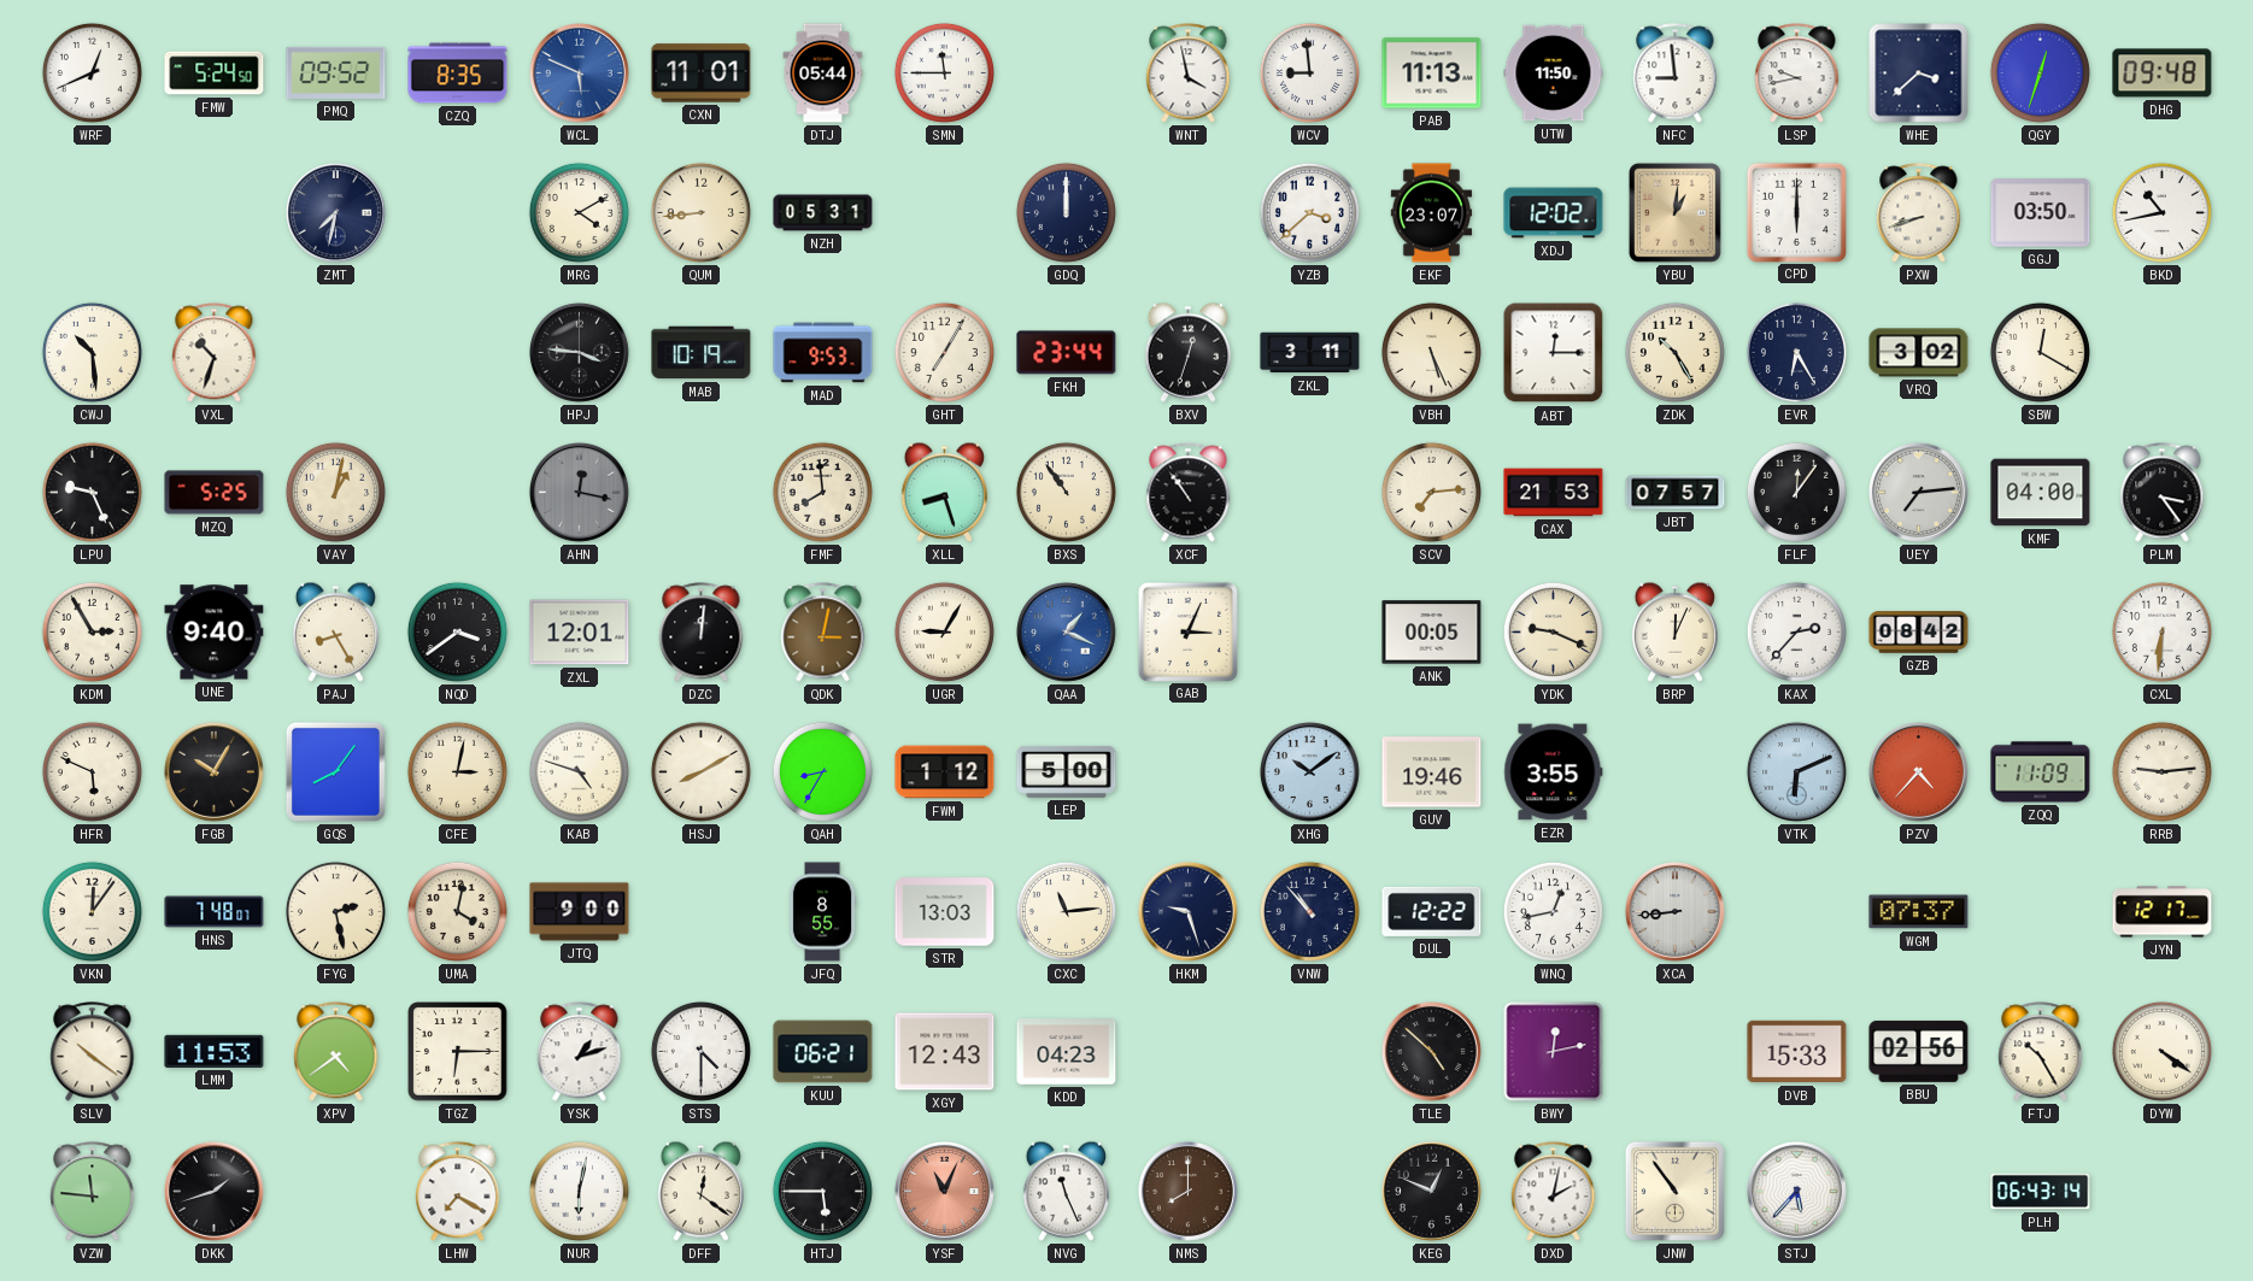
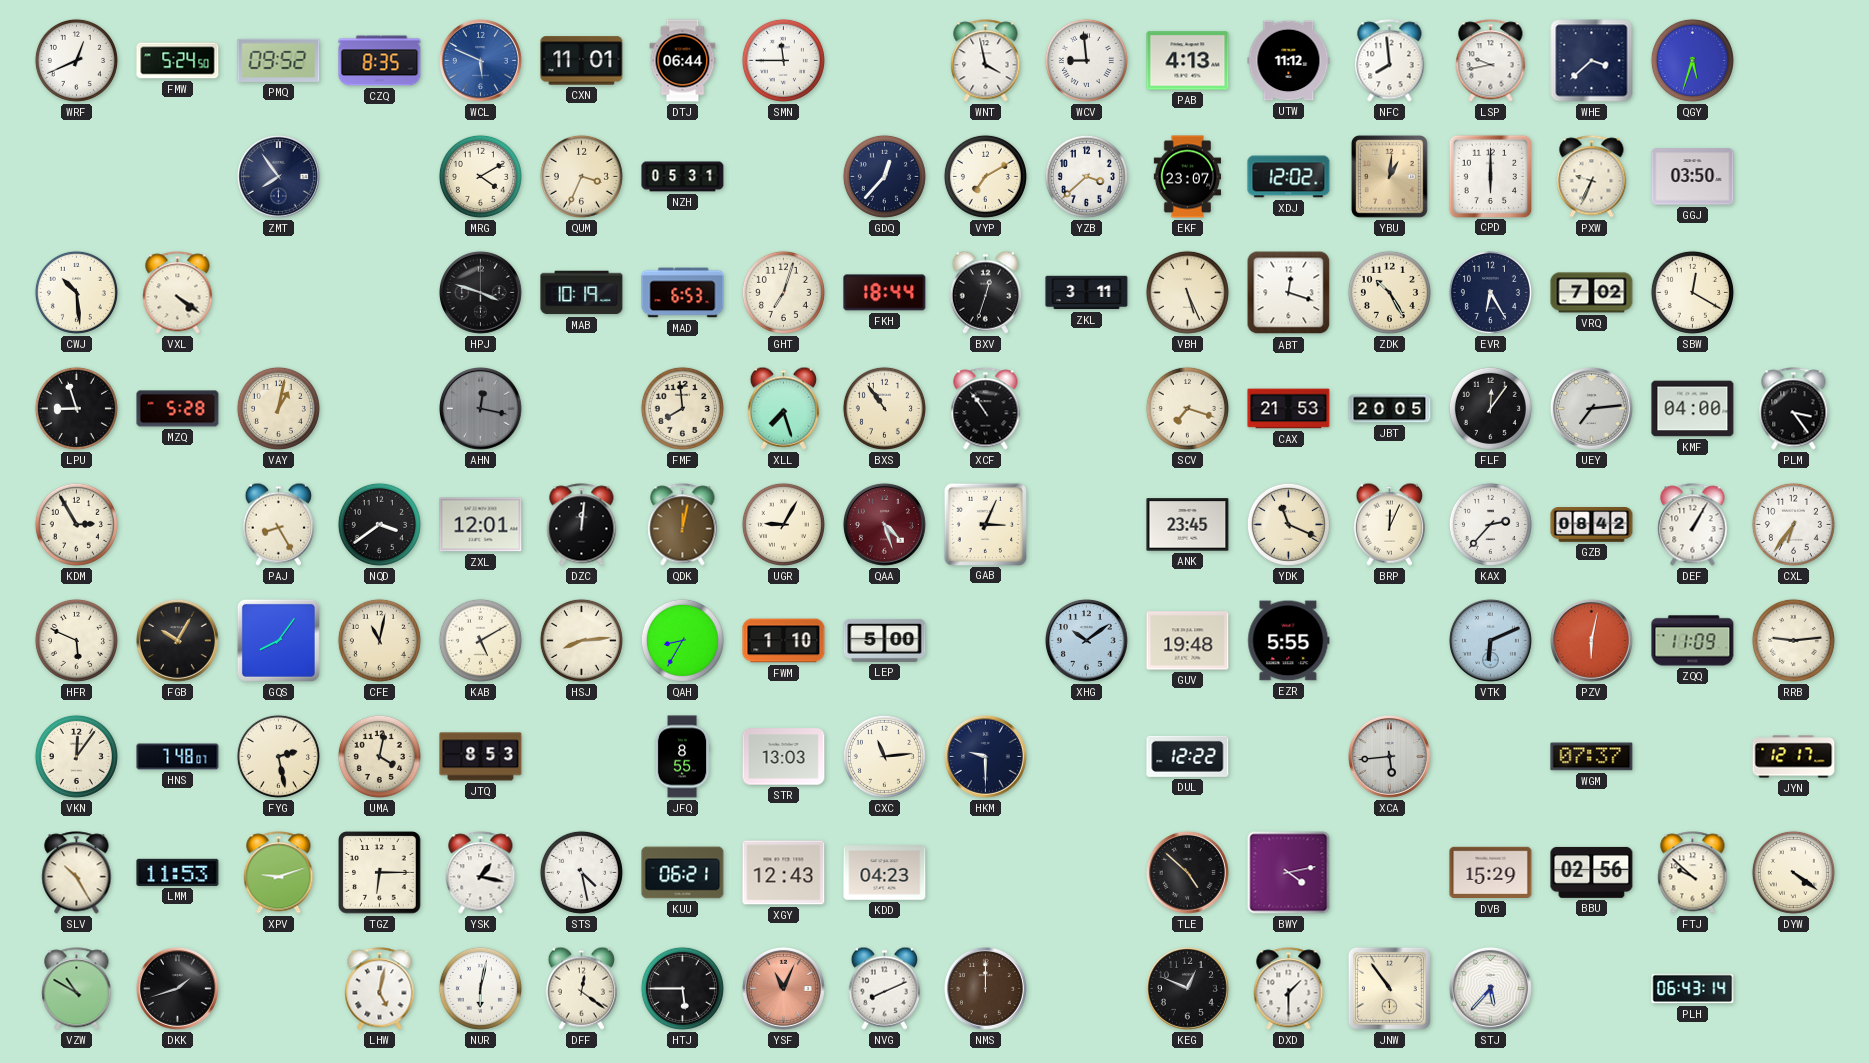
DTJ: 05:44 -> 06:44
PAB: 11:13 -> 4:13
UTW: 11:50 -> 11:12
NFC: 8:59 -> 7:59
QGY: 12:33 -> 5:33
DHG: 09:48 -> none
ZMT: 7:32 -> 7:54
QUM: 8:44 -> 3:34
GDQ: 12:00 -> 12:37
VYP: none -> 7:10
PXW: 8:42 -> 9:34
BKD: 10:43 -> none
VXL: 10:33 -> 4:21
HPJ: 3:46 -> 3:48
MAD: 9:53 -> 6:53
GHT: 7:05 -> 7:03
FKH: 23:44 -> 18:44
ABT: 12:15 -> 12:18
VRQ: 3:02 -> 7:02
LPU: 9:26 -> 8:57
MZQ: 5:25 -> 5:28
XLL: 8:27 -> 7:27
SCV: 7:14 -> 7:18
JBT: 07:57 -> 20:05
UNE: 9:40 -> none
QDK: 3:02 -> 12:02
QAA: 1:19 -> 4:27
QAA dial: blue -> burgundy
ANK: 00:05 -> 23:45
YDK: 9:19 -> 11:19
DEF: none -> 1:05
CXL: 6:31 -> 6:36
CFE: 3:02 -> 11:02
KAB: 4:48 -> 5:10
HSJ: 8:10 -> 8:14
FWM: 1:12 -> 1:10
GUV: 19:46 -> 19:48
EZR: 3:55 -> 5:55
PZV: 4:37 -> 6:02
JTQ: 9:00 -> 8:53
HKM: 9:27 -> 9:30
VNW: 10:53 -> none
WNQ: 12:43 -> none
XCA: 8:44 -> 5:44
SLV: 10:21 -> 10:25
XPV: 4:39 -> 9:12
YSK: 1:12 -> 1:17
STS: 4:30 -> 4:28
BWY: 12:13 -> 4:13
DVB: 15:33 -> 15:29
FTJ: 10:25 -> 9:52
VZW: 11:46 -> 10:50
LHW: 7:20 -> 5:02
NVG: 11:26 -> 8:11
NMS: 8:00 -> 12:00
DXD: 2:02 -> 1:30
